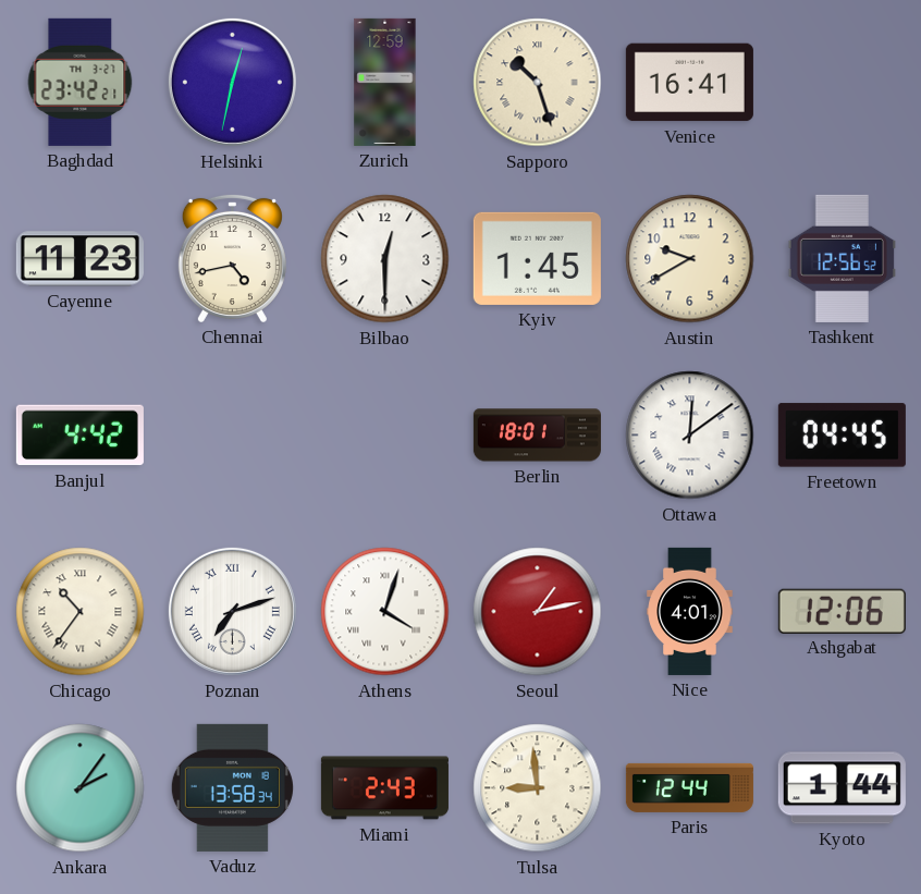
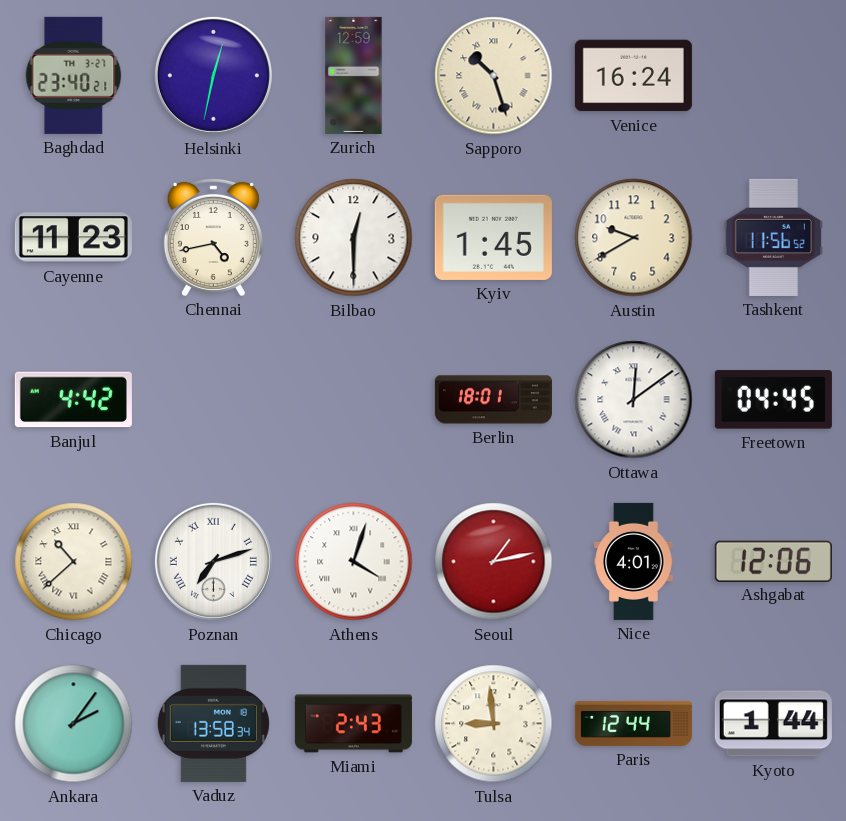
Baghdad: 23:42 -> 23:40
Venice: 16:41 -> 16:24
Tashkent: 12:56 -> 11:56
Chicago: 10:36 -> 10:38
